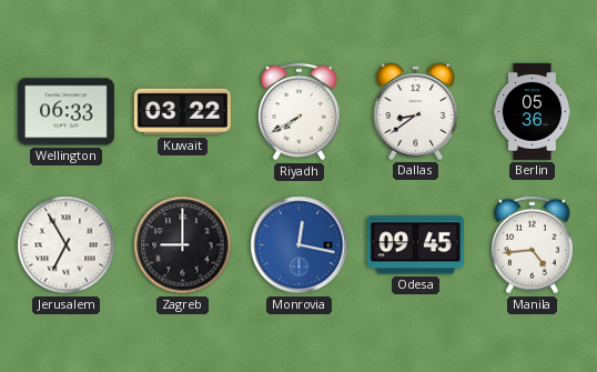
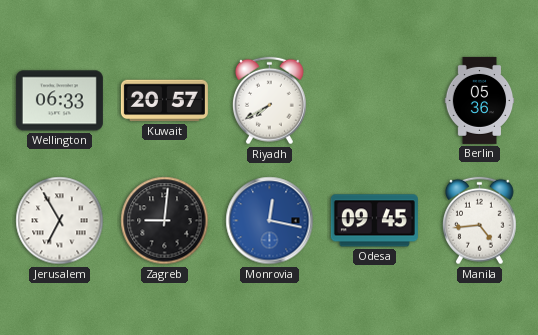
Kuwait: 03:22 -> 20:57
Dallas: 8:39 -> none
Zagreb: 9:00 -> 9:01
